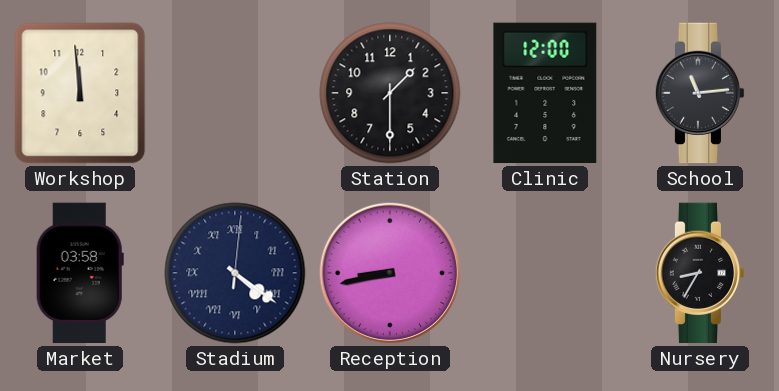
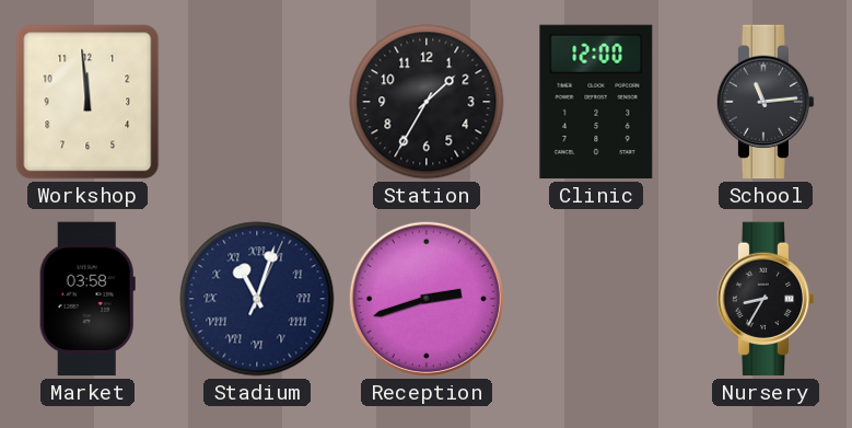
Station: 1:30 -> 1:35
Stadium: 4:21 -> 11:03
Reception: 8:43 -> 2:42
